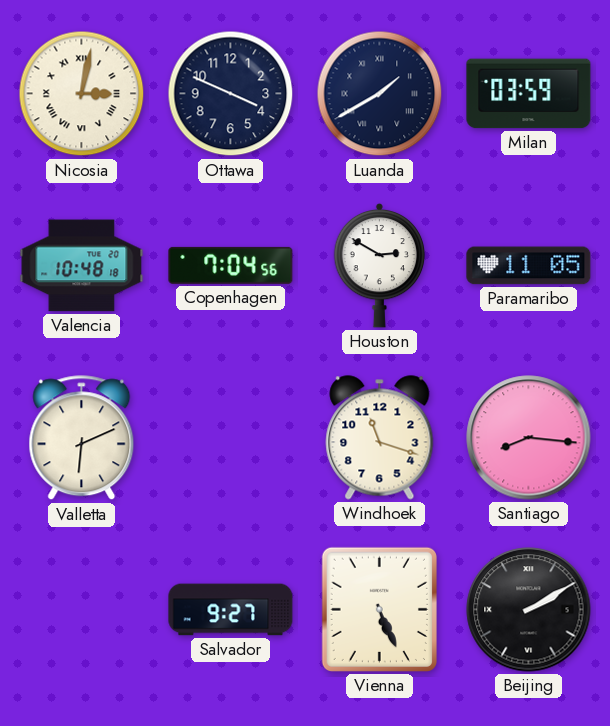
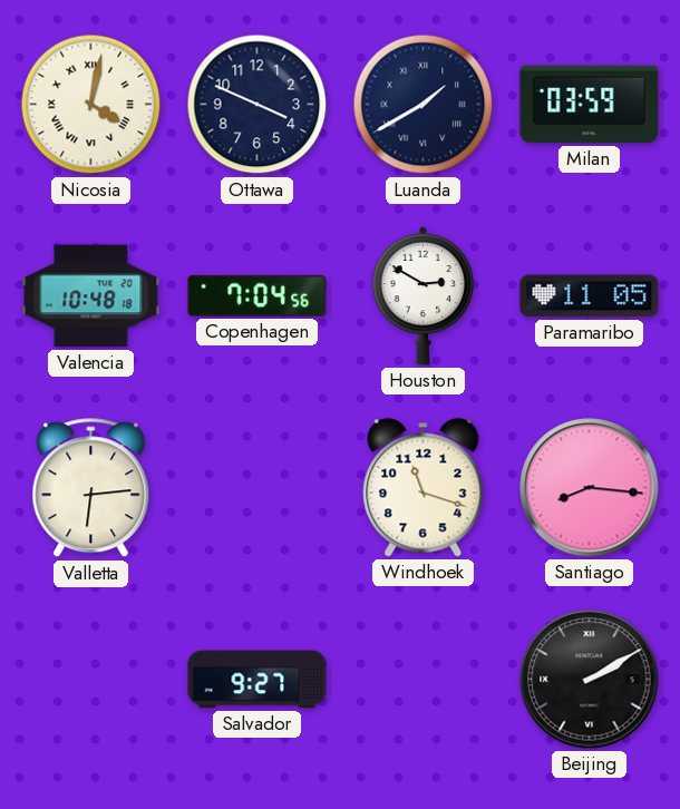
Nicosia: 3:02 -> 4:02
Valletta: 6:11 -> 6:14
Vienna: 5:26 -> none
